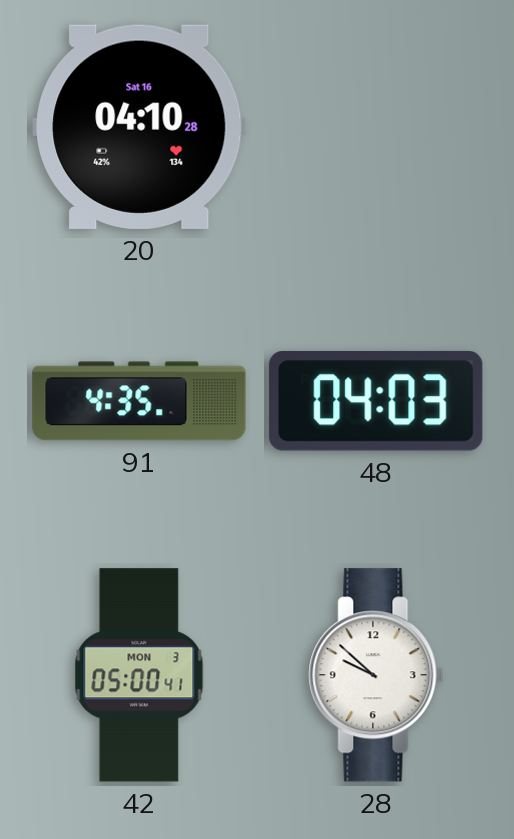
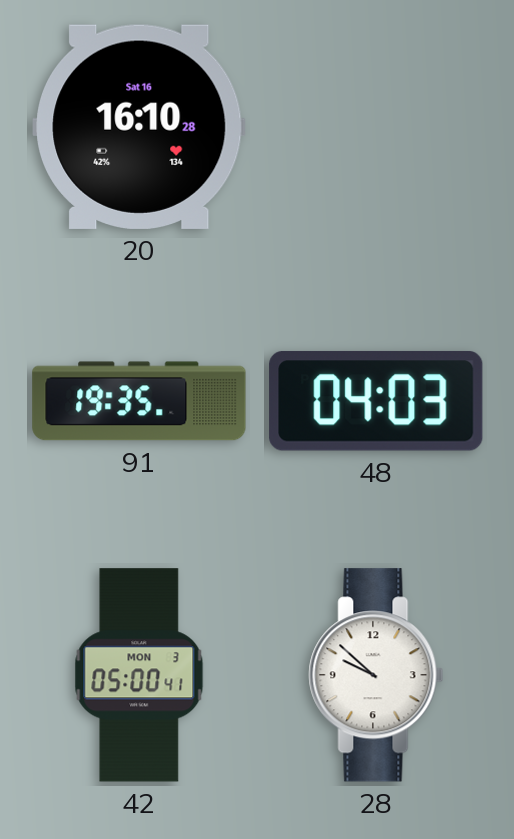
20: 04:10 -> 16:10
91: 4:35 -> 19:35
